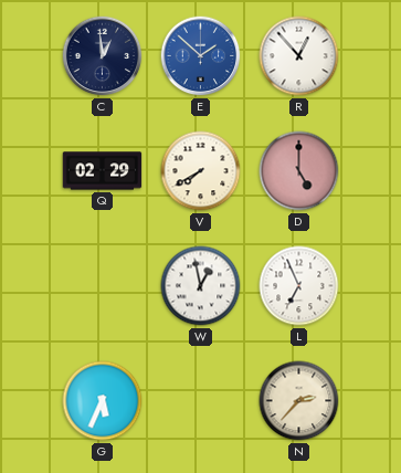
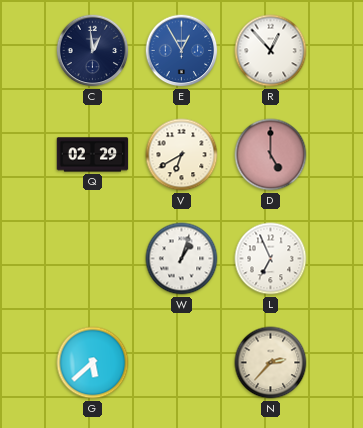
E: 1:52 -> 12:55
V: 7:40 -> 6:40
W: 12:58 -> 1:03
G: 5:34 -> 5:38
